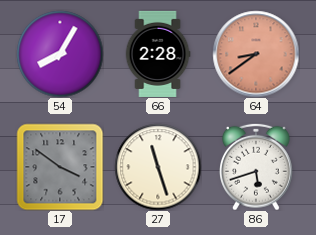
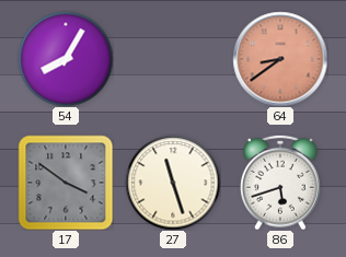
66: 2:28 -> none
